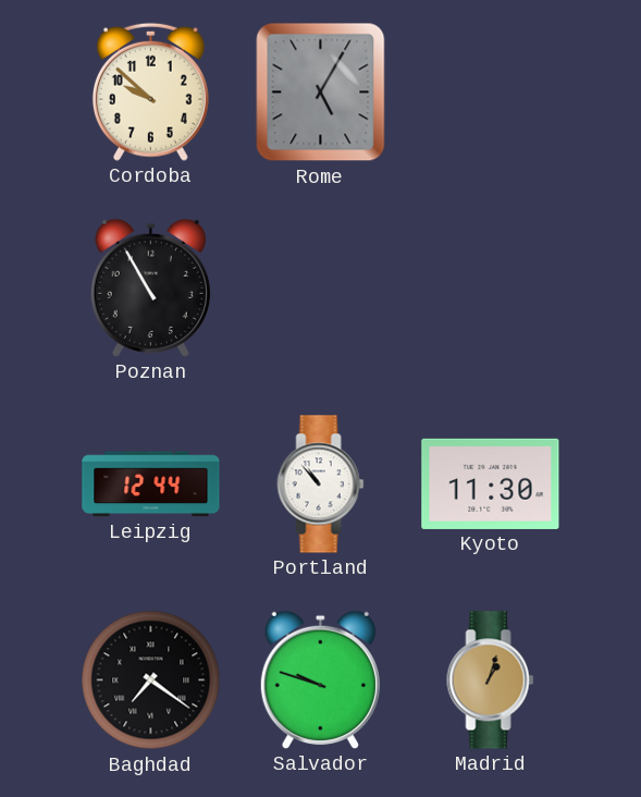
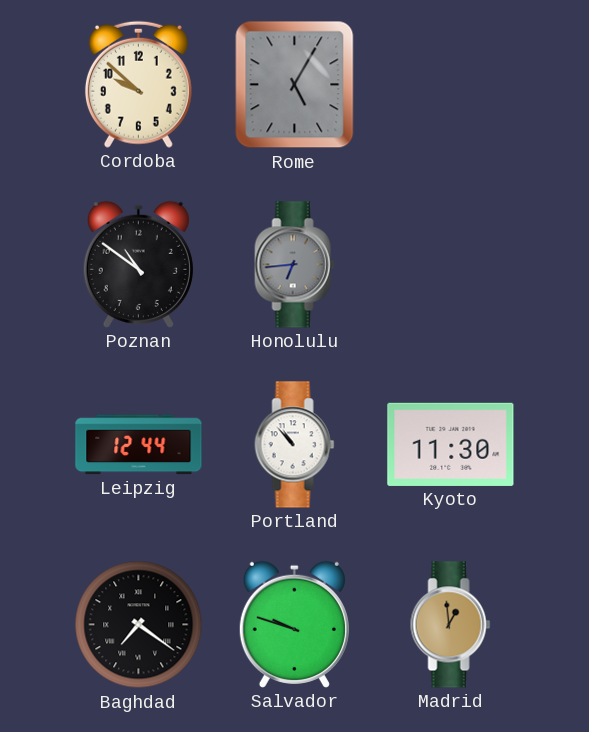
Poznan: 10:55 -> 10:51
Honolulu: none -> 6:44
Madrid: 1:03 -> 12:59
